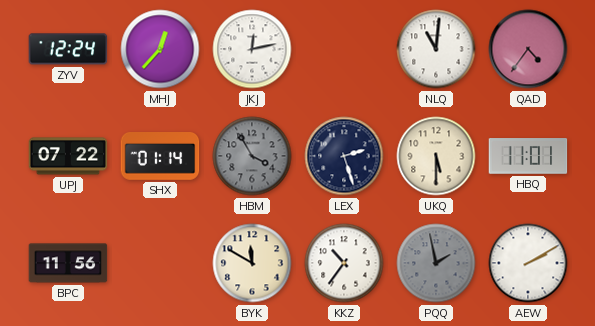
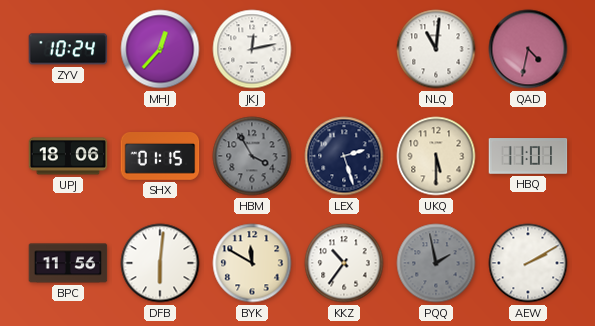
ZYV: 12:24 -> 10:24
QAD: 4:36 -> 4:32
UPJ: 07:22 -> 18:06
SHX: 01:14 -> 01:15
DFB: none -> 6:01
